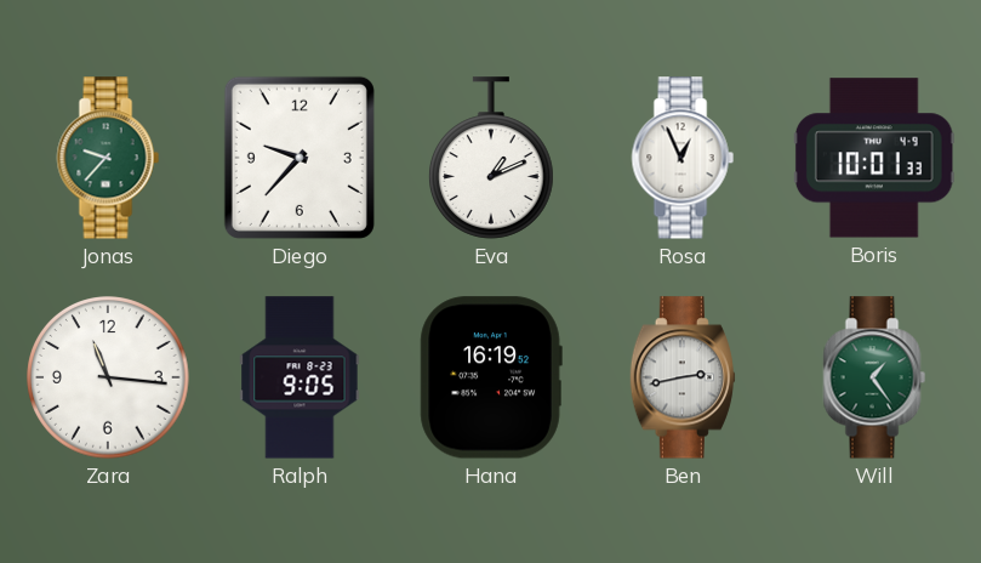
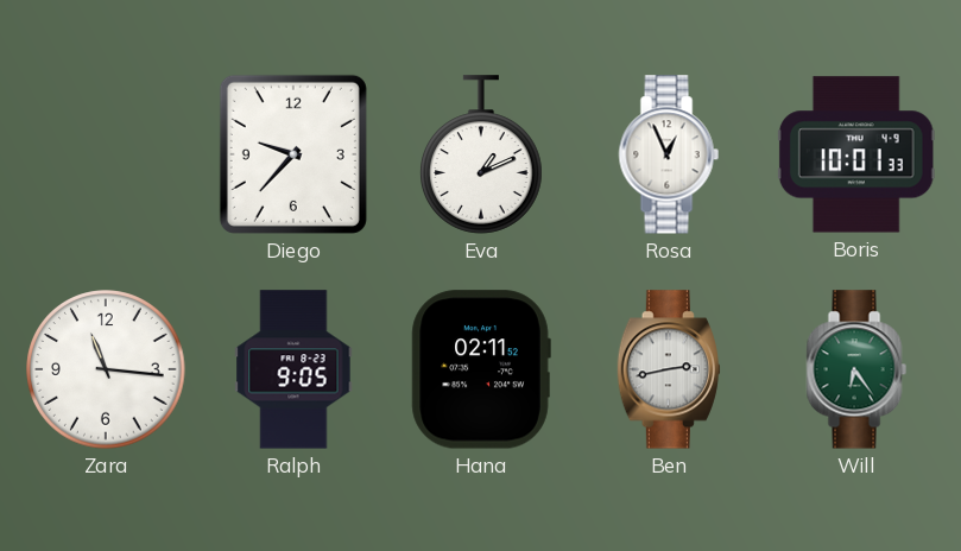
Jonas: 9:37 -> none
Hana: 16:19 -> 02:11
Will: 1:24 -> 6:24
